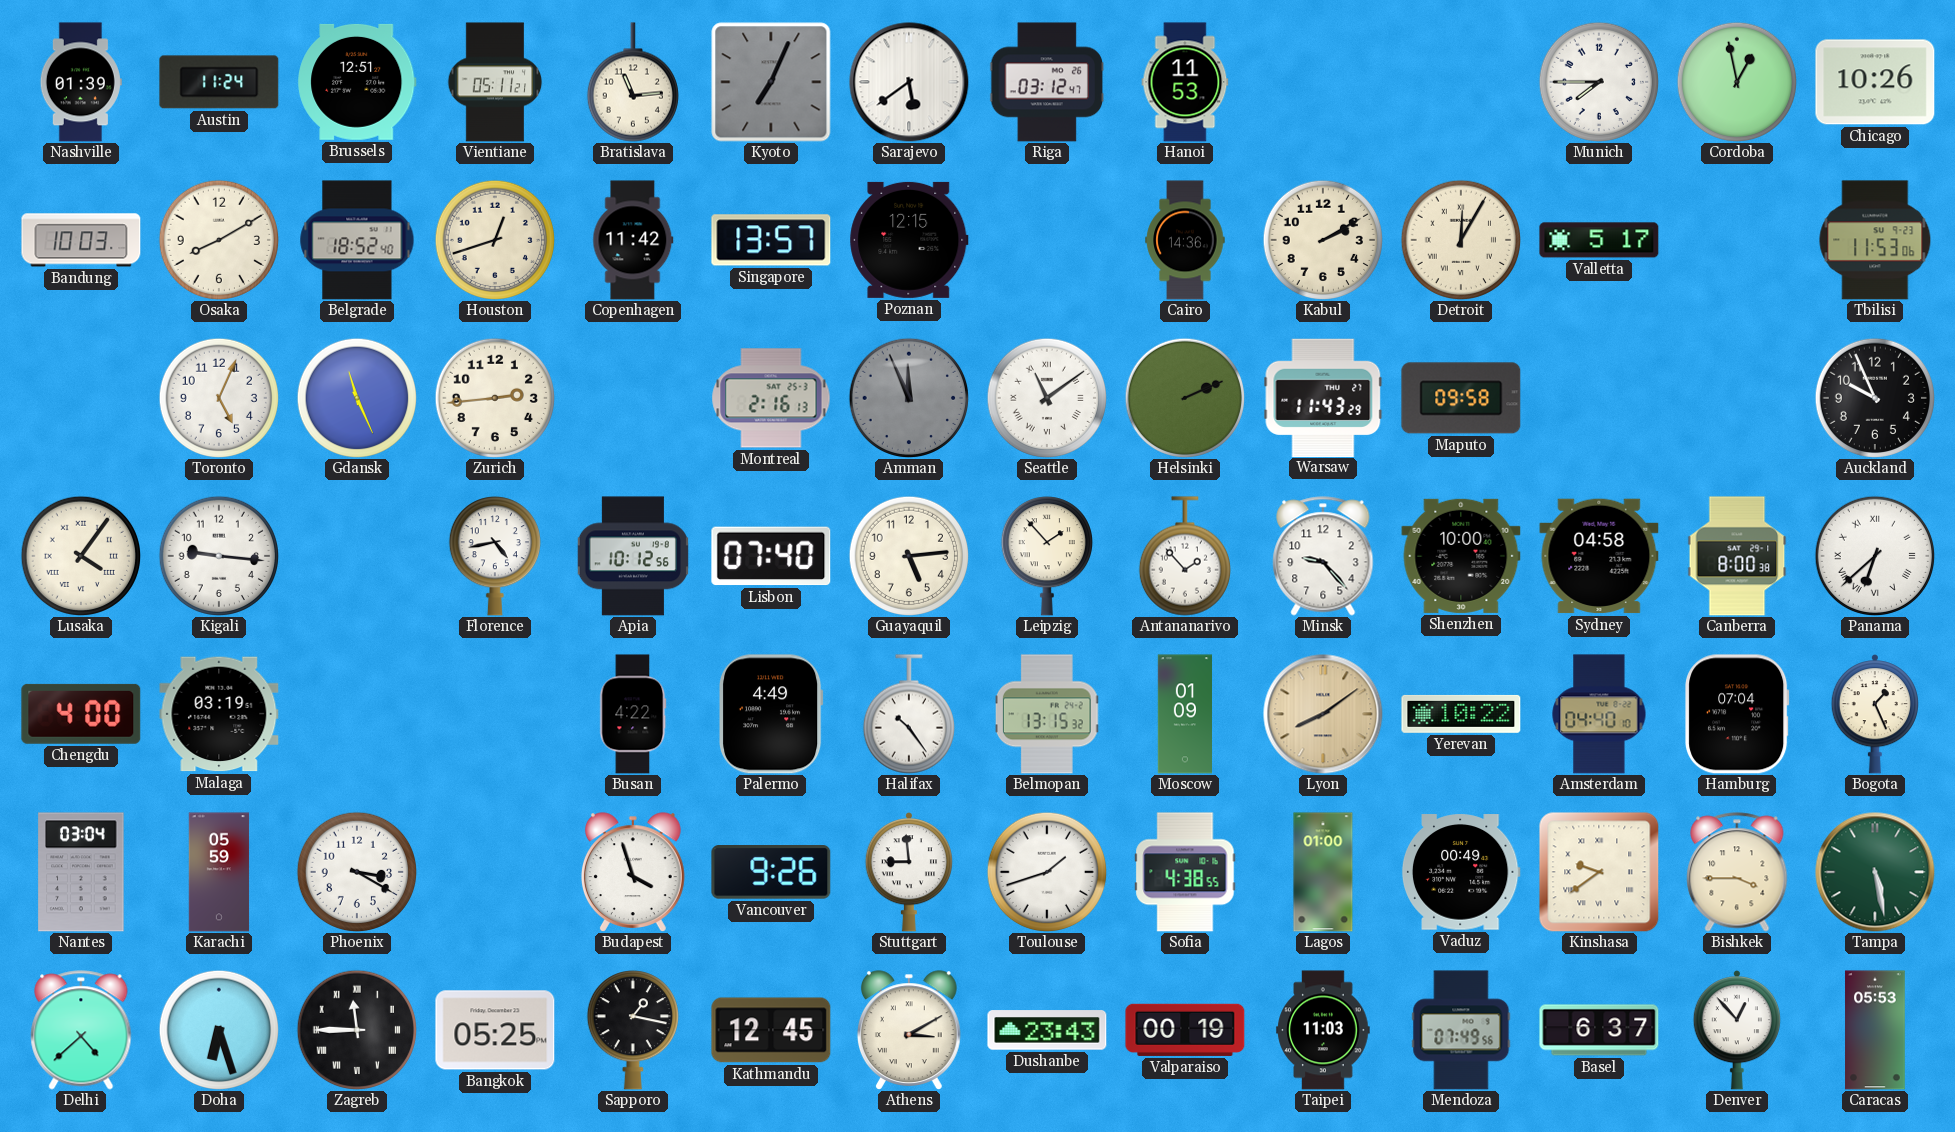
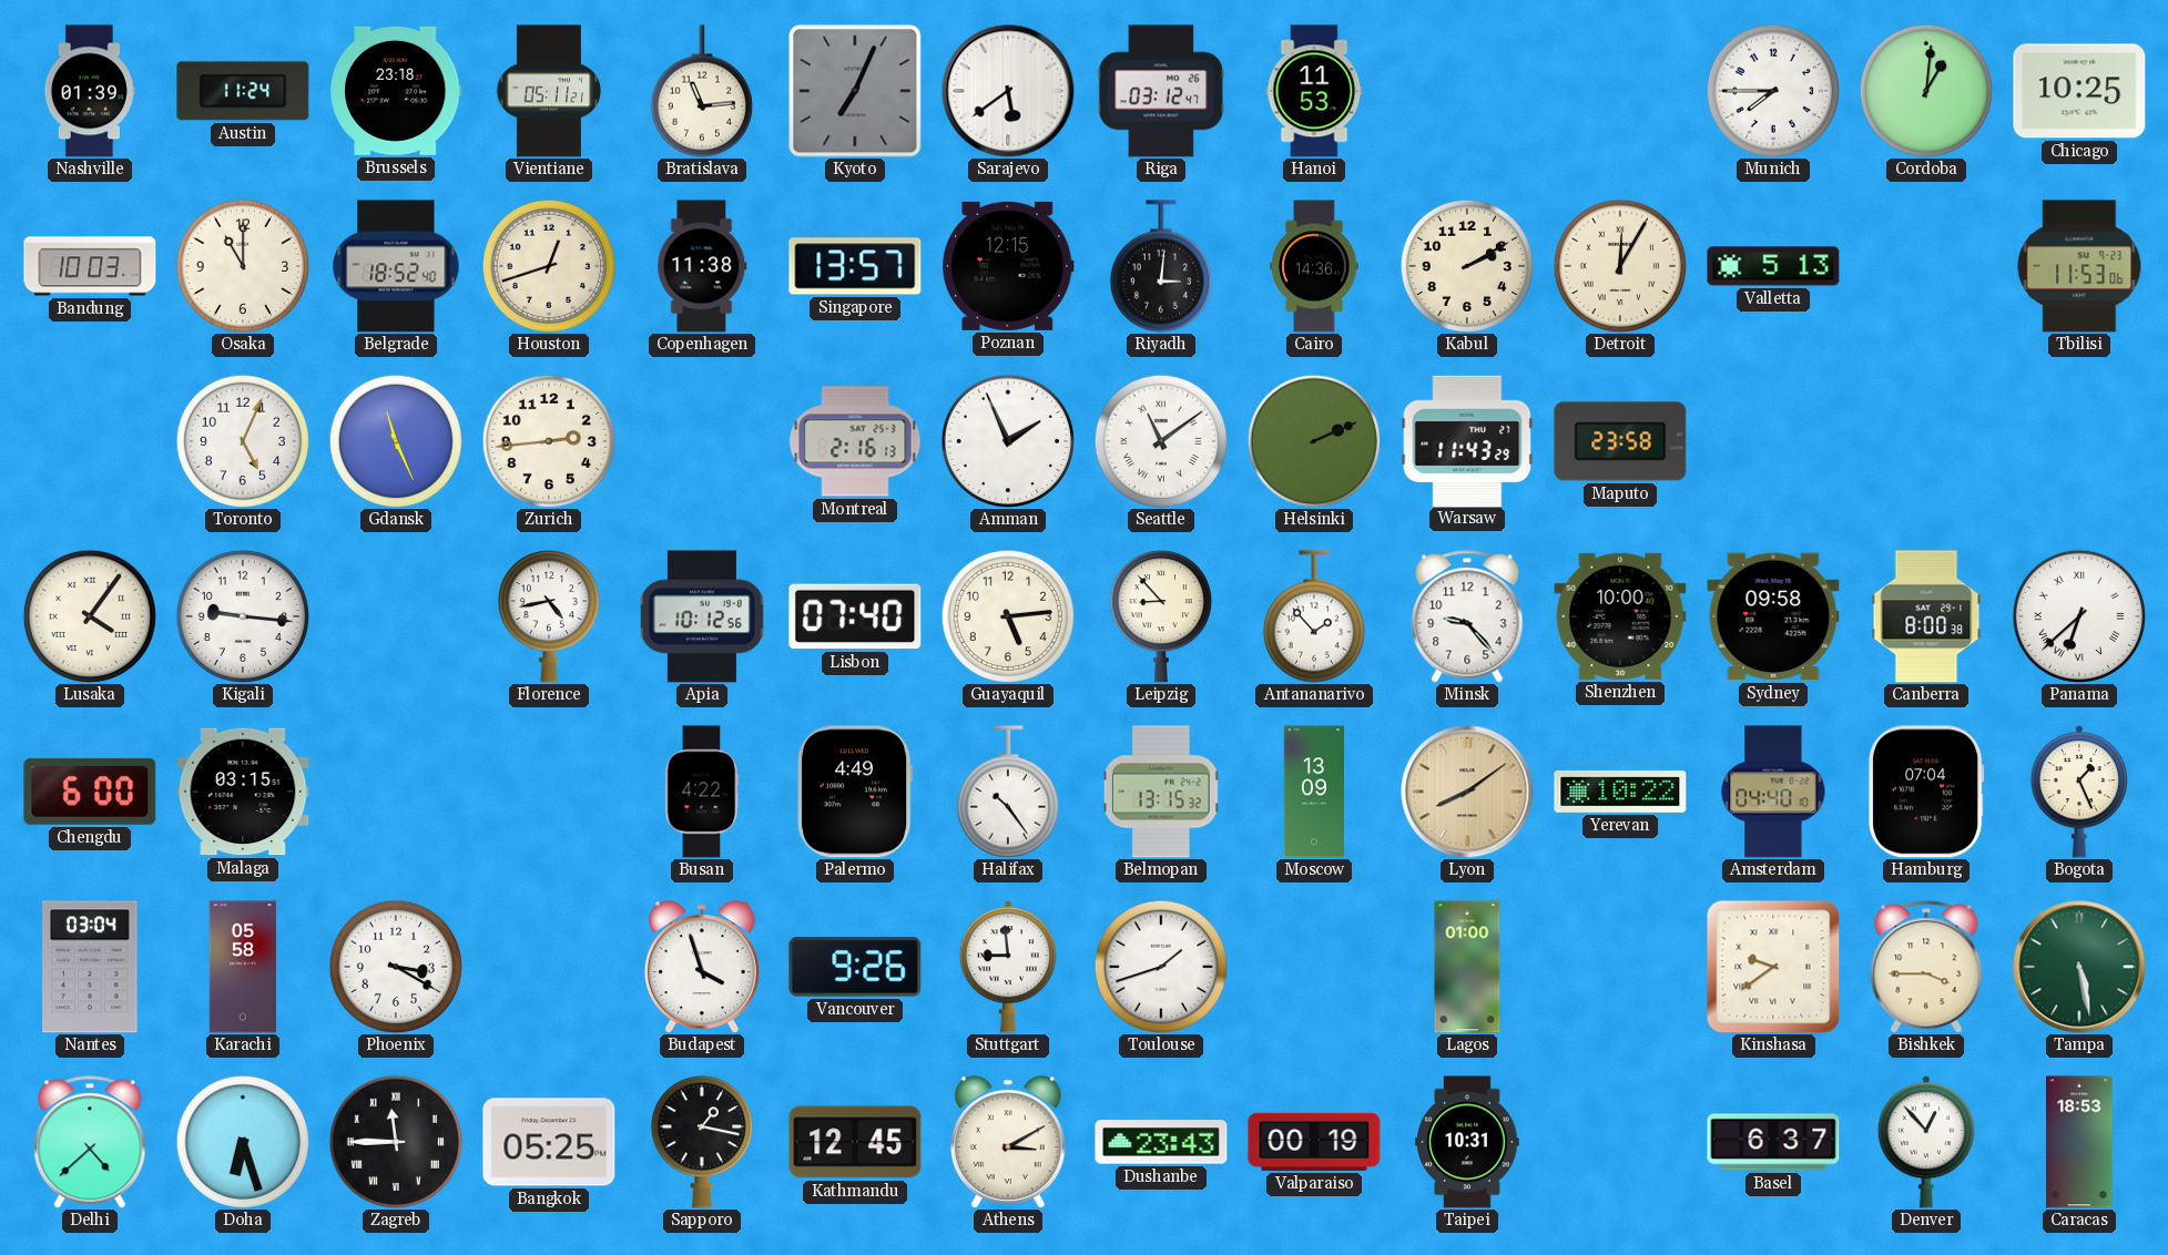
Brussels: 12:51 -> 23:18
Cordoba: 12:58 -> 1:01
Chicago: 10:26 -> 10:25
Osaka: 8:10 -> 11:00
Copenhagen: 11:42 -> 11:38
Riyadh: none -> 3:01
Valletta: 5:17 -> 5:13
Amman: 11:56 -> 1:56
Amman dial: grey -> white
Maputo: 09:58 -> 23:58
Auckland: 9:56 -> none
Leipzig: 1:53 -> 8:53
Sydney: 04:58 -> 09:58
Chengdu: 4:00 -> 6:00
Malaga: 03:19 -> 03:15
Moscow: 01:09 -> 13:09
Karachi: 05:59 -> 05:58
Sofia: 4:38 -> none
Vaduz: 00:49 -> none
Taipei: 11:03 -> 10:31
Mendoza: 07:49 -> none
Caracas: 05:53 -> 18:53
